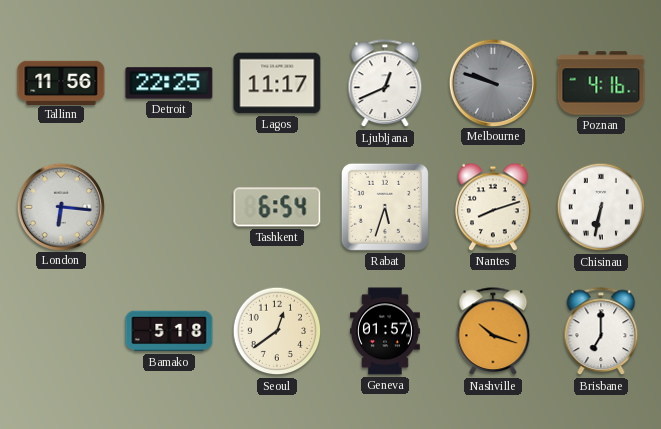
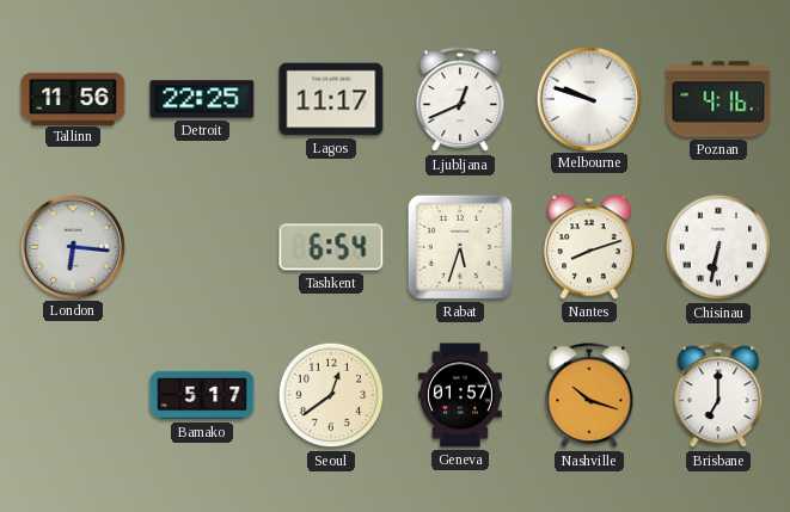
Melbourne dial: grey -> white
Bamako: 5:18 -> 5:17
